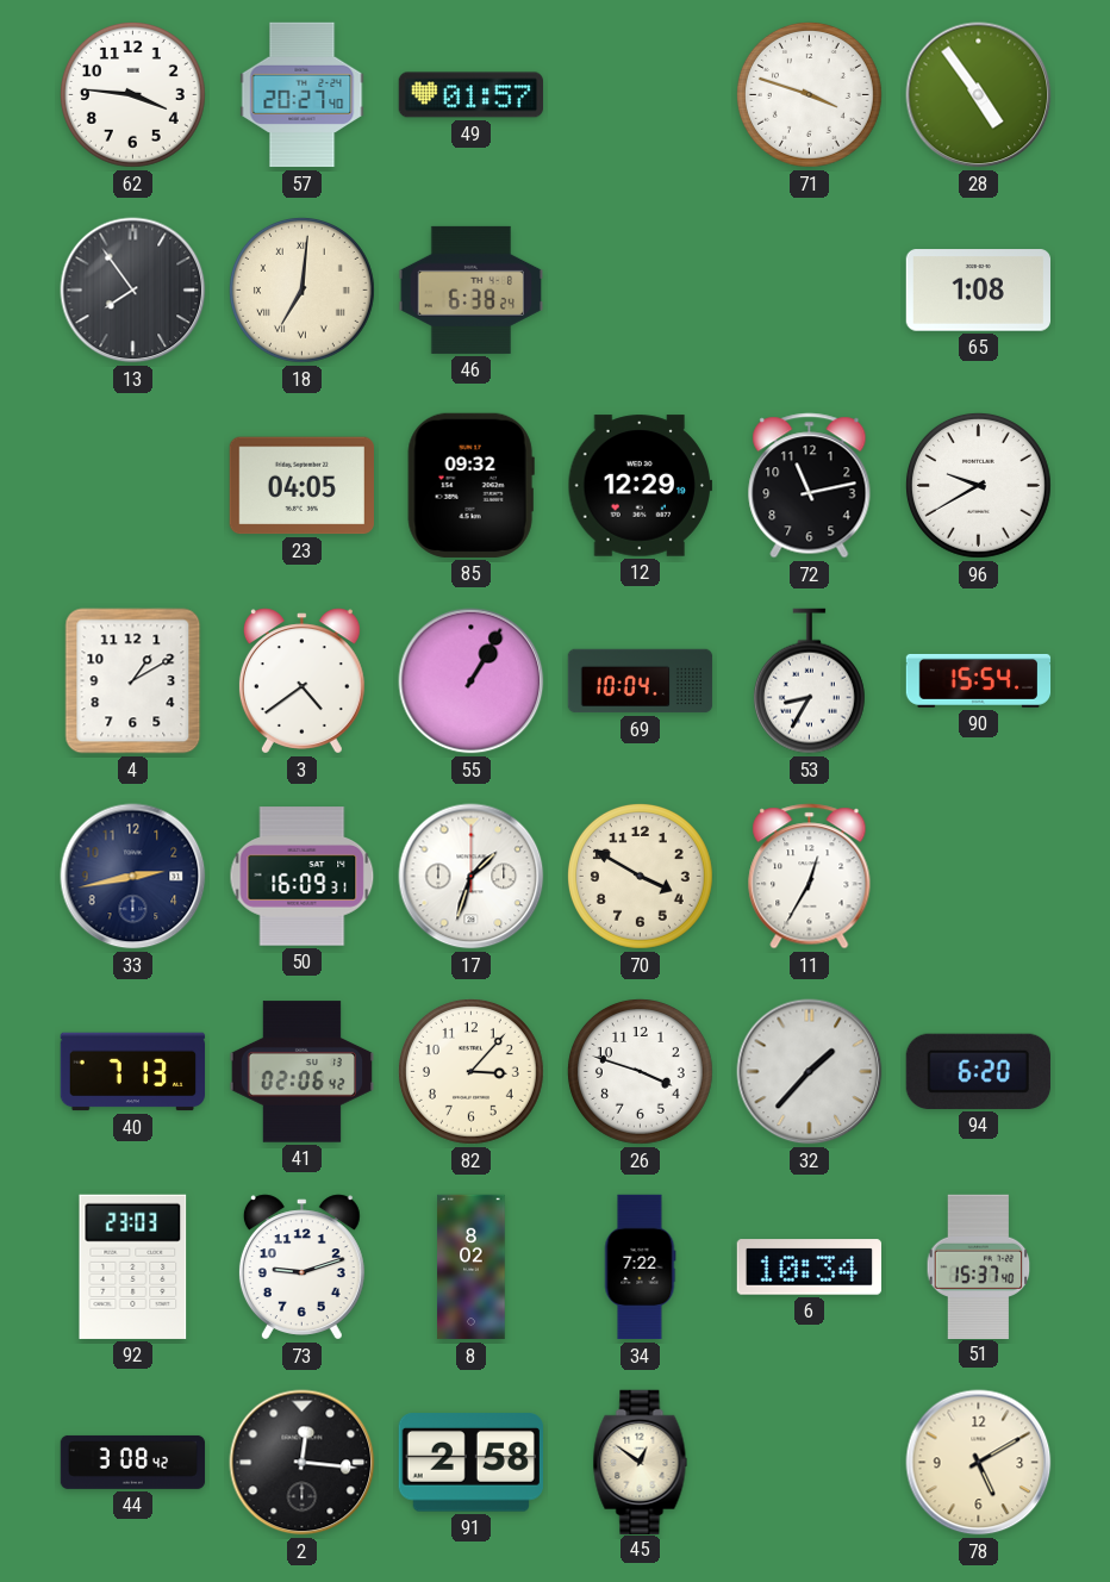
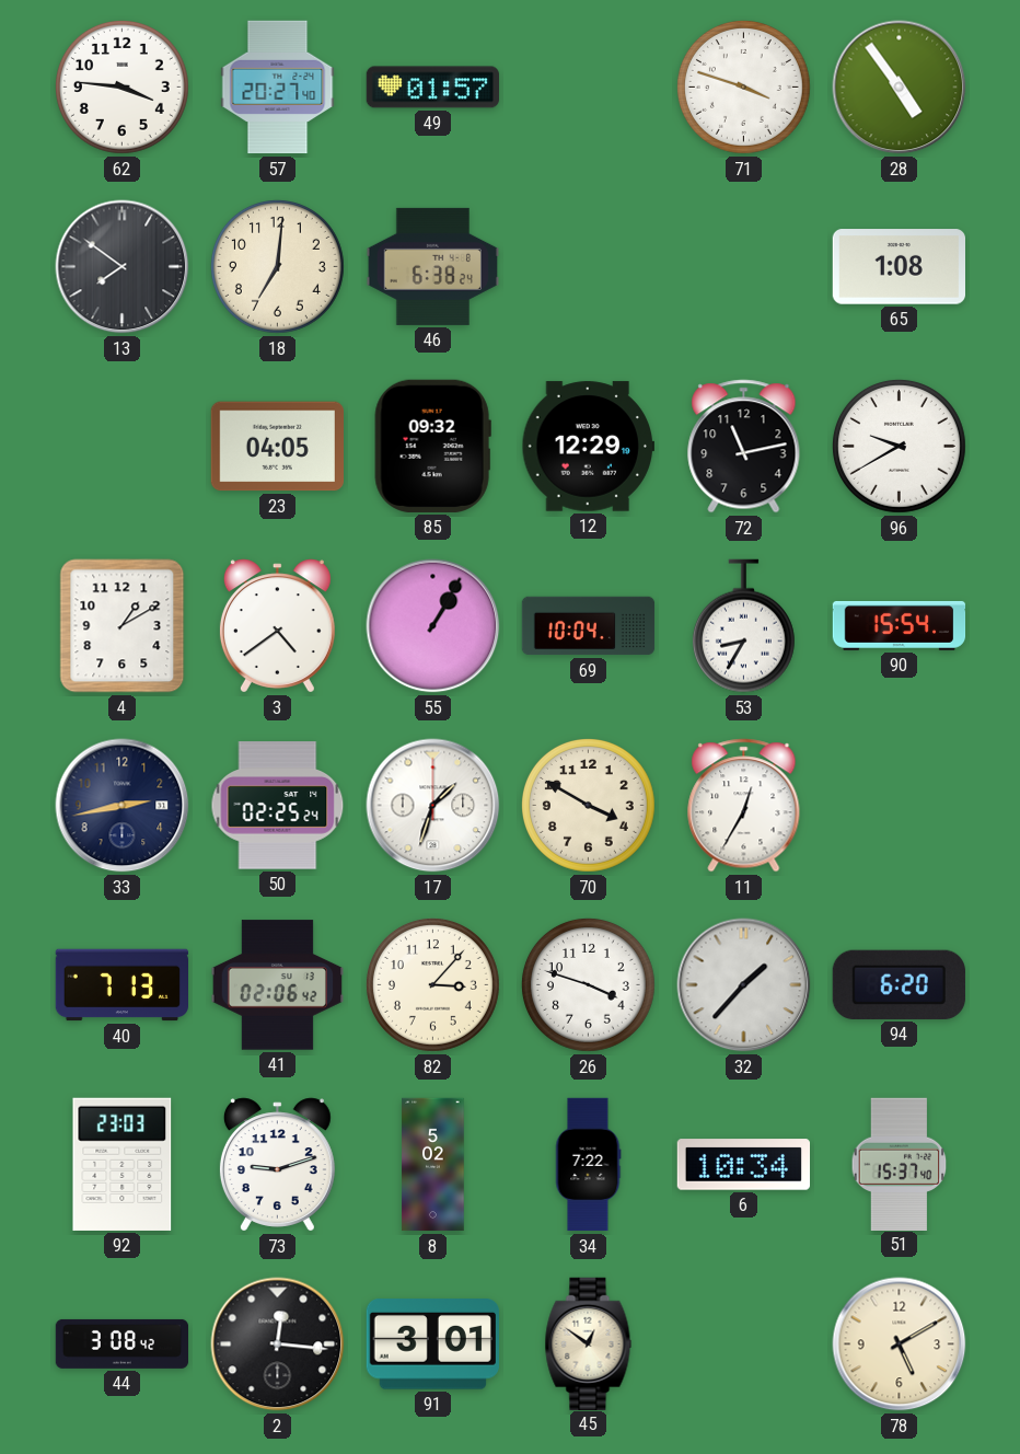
13: 7:54 -> 7:51
18 numerals: Roman -> Arabic
50: 16:09 -> 02:25
8: 8:02 -> 5:02
91: 2:58 -> 3:01
